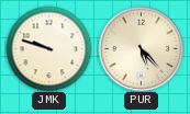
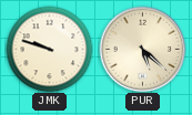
PUR: 5:23 -> 5:22
